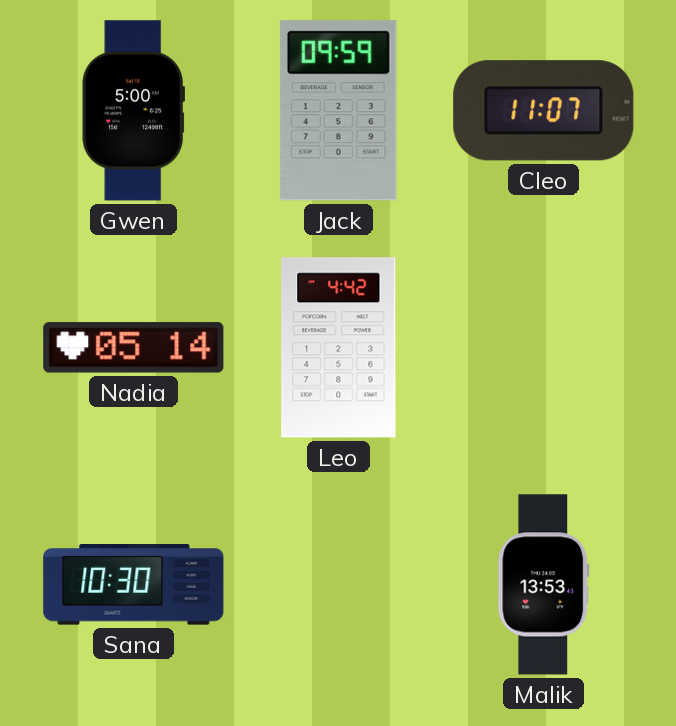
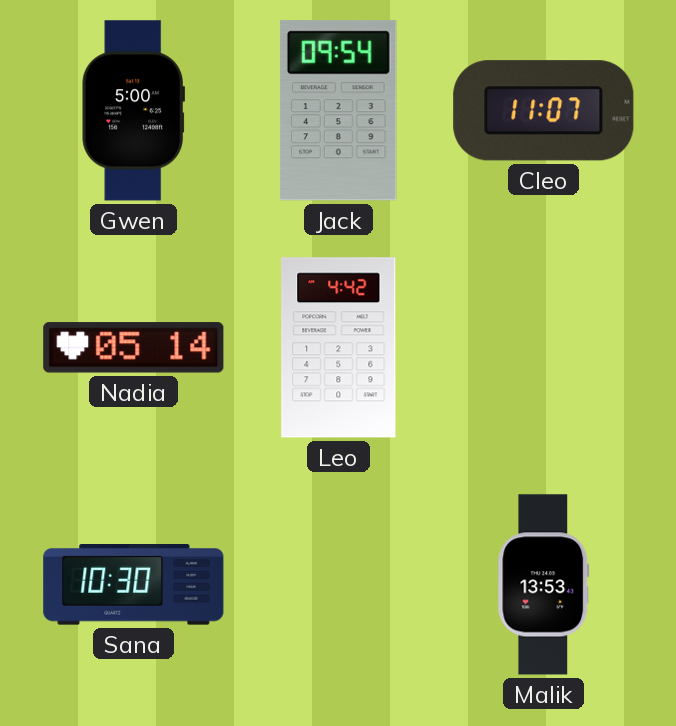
Jack: 09:59 -> 09:54
